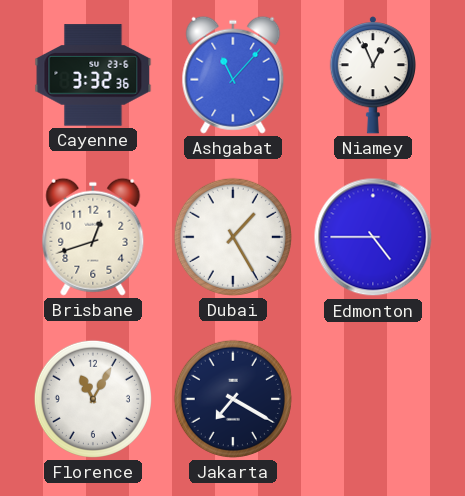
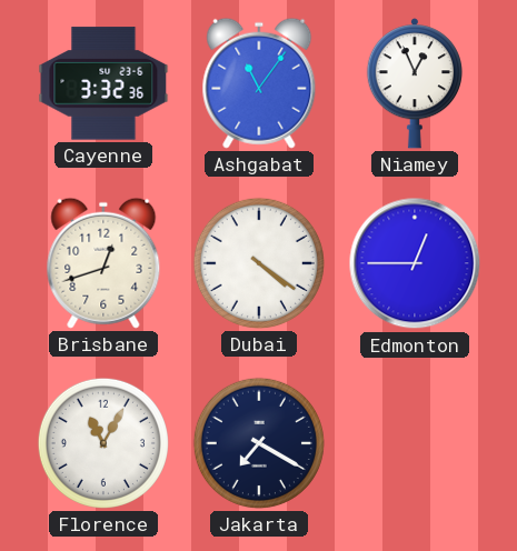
Ashgabat: 11:07 -> 11:06
Dubai: 1:25 -> 4:21
Edmonton: 4:45 -> 12:45
